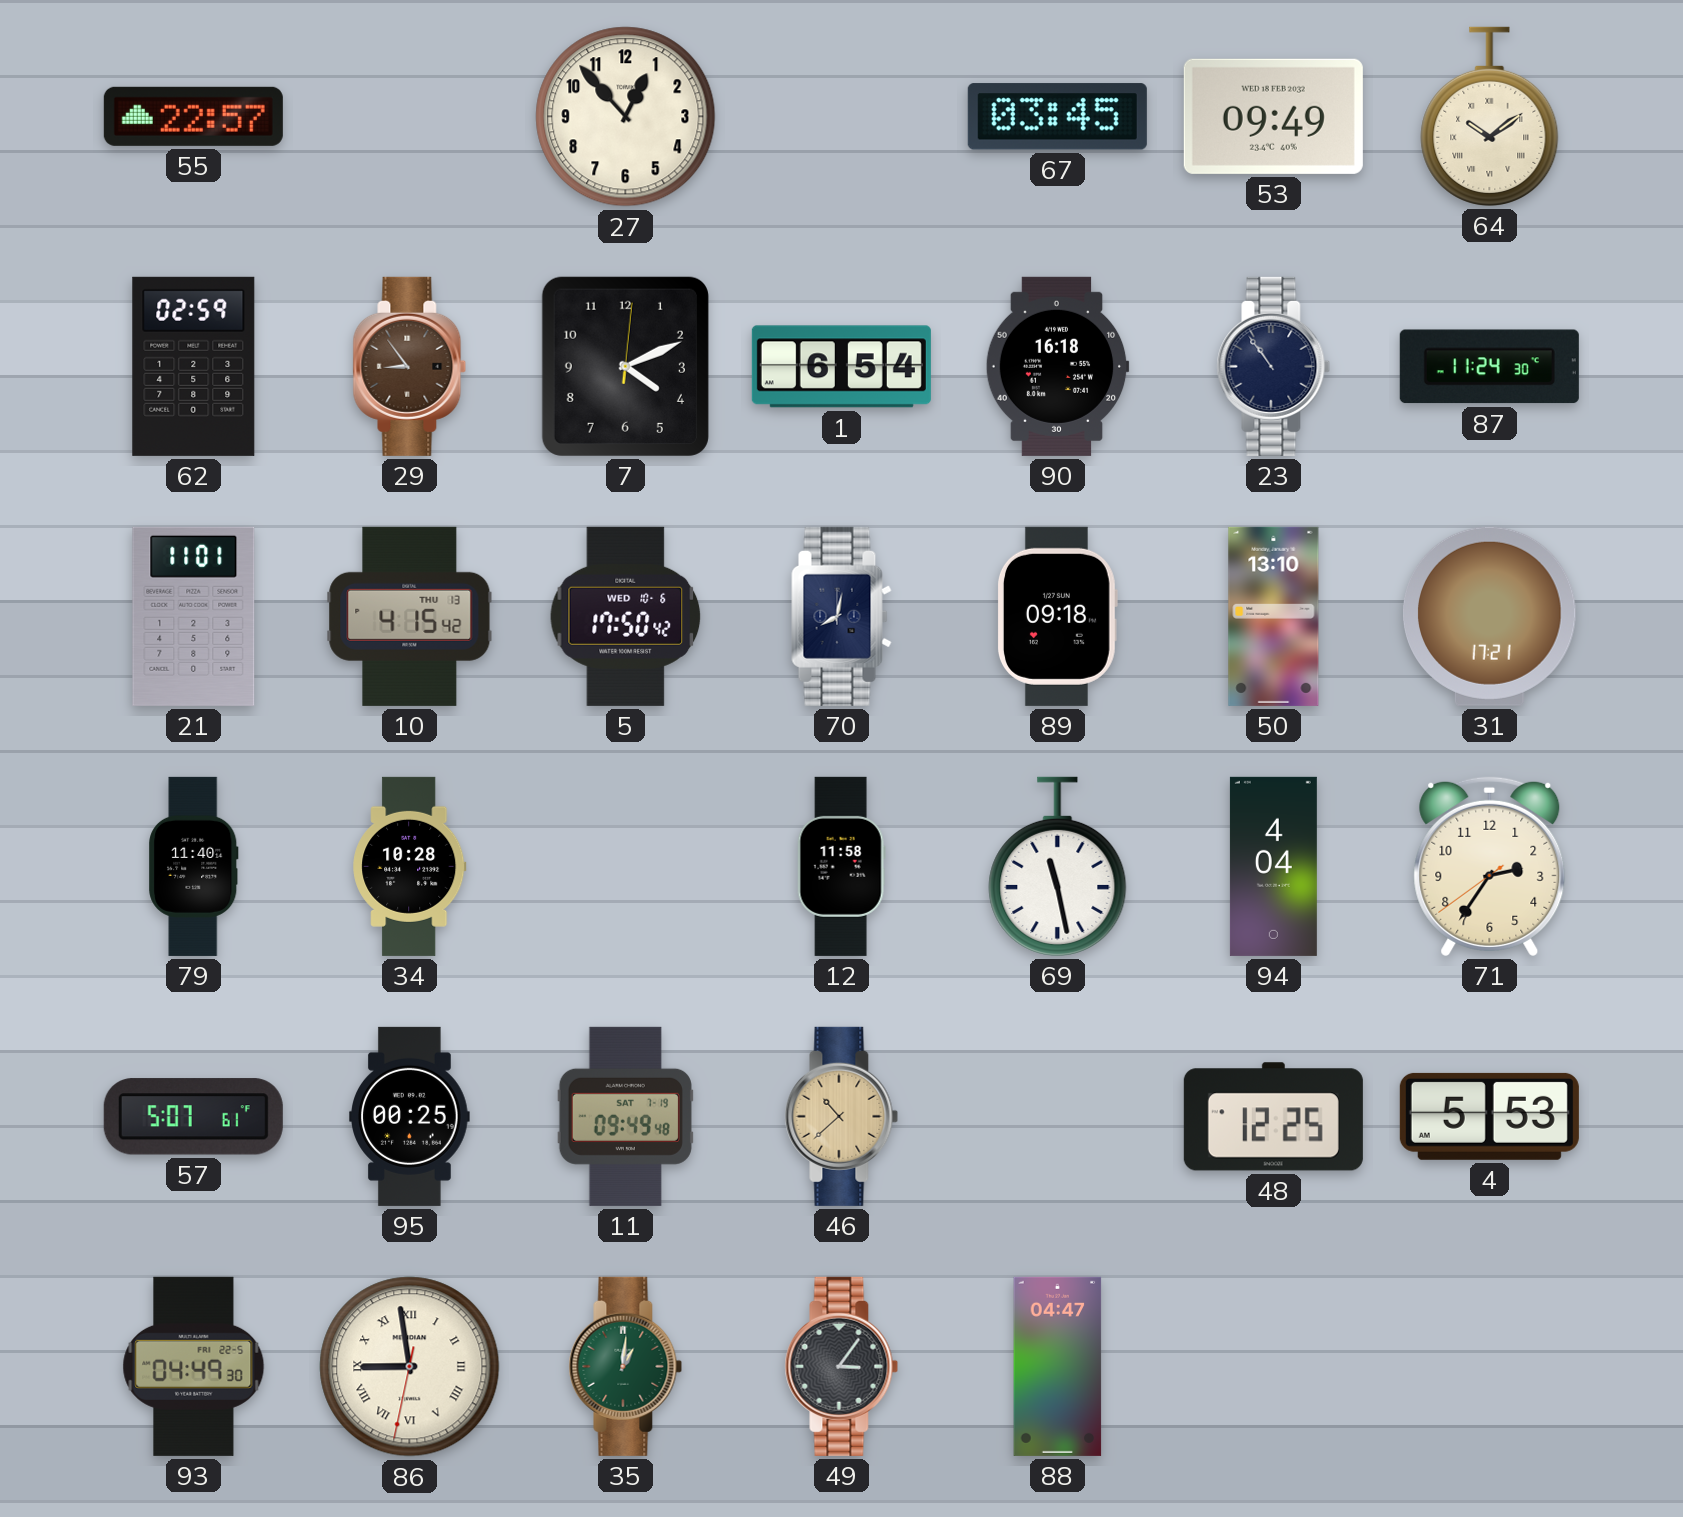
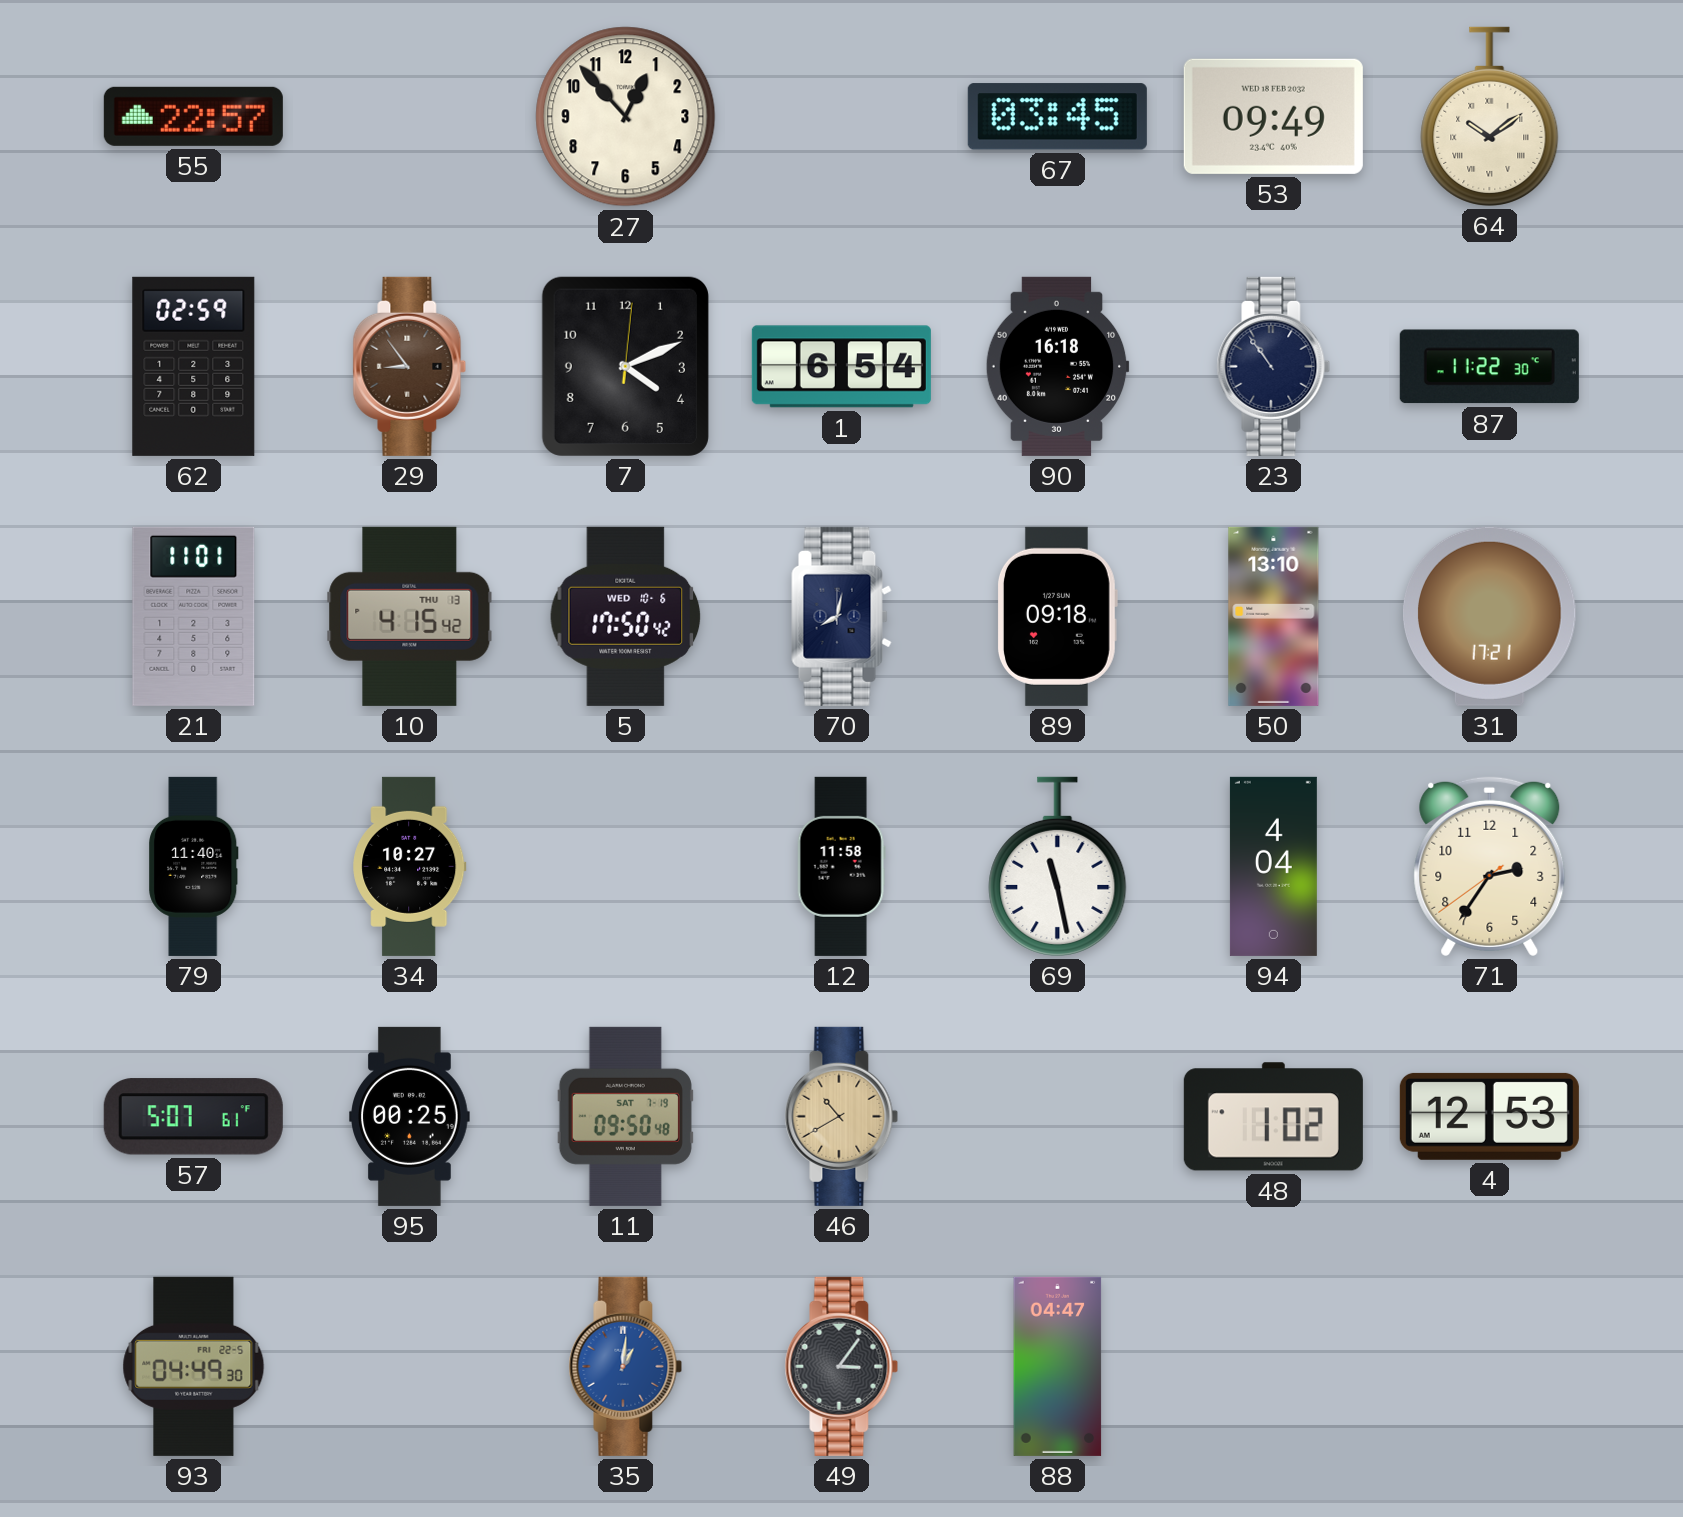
87: 11:24 -> 11:22
34: 10:28 -> 10:27
11: 09:49 -> 09:50
46: 10:38 -> 10:40
48: 12:25 -> 1:02
4: 5:53 -> 12:53
86: 8:58 -> none
35 dial: green -> blue
